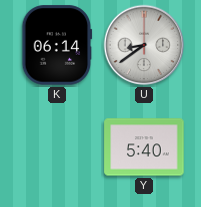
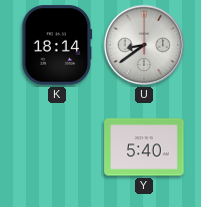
K: 06:14 -> 18:14
